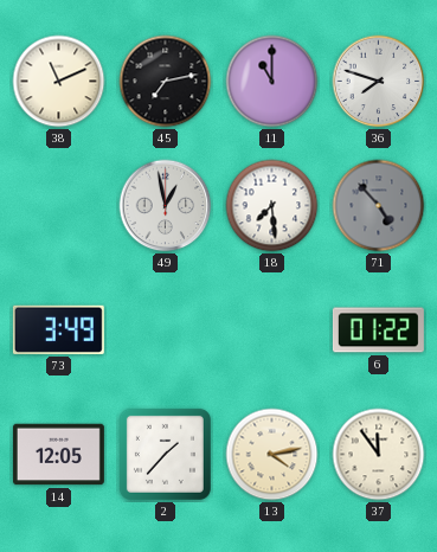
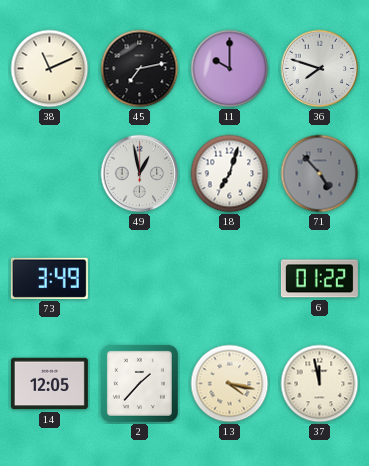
11: 11:00 -> 10:00
18: 7:29 -> 7:03
13: 4:13 -> 4:17
37: 11:54 -> 11:58
